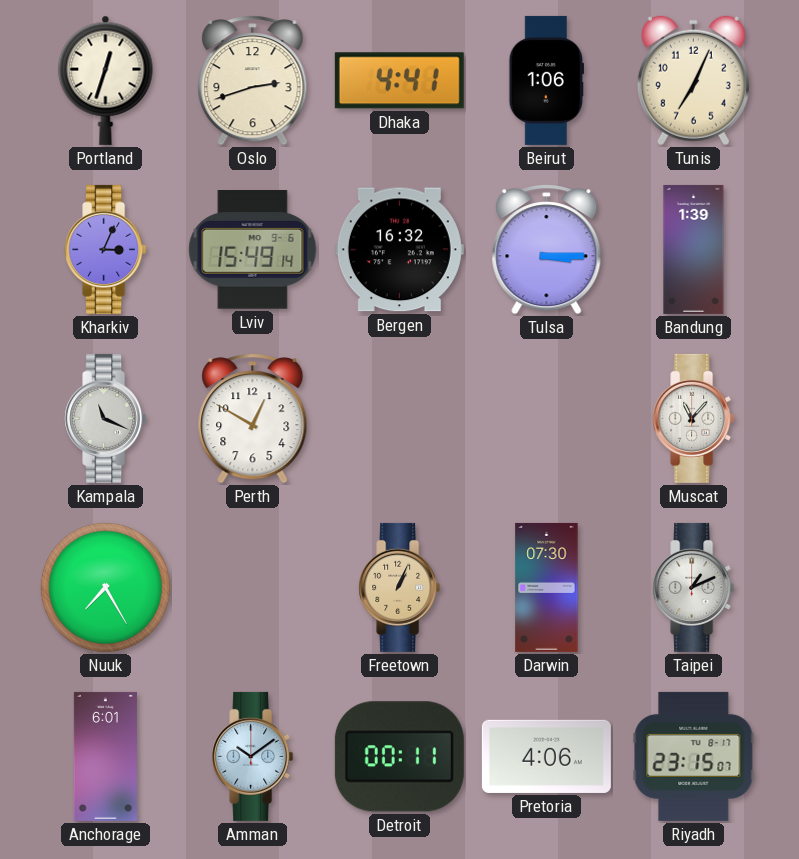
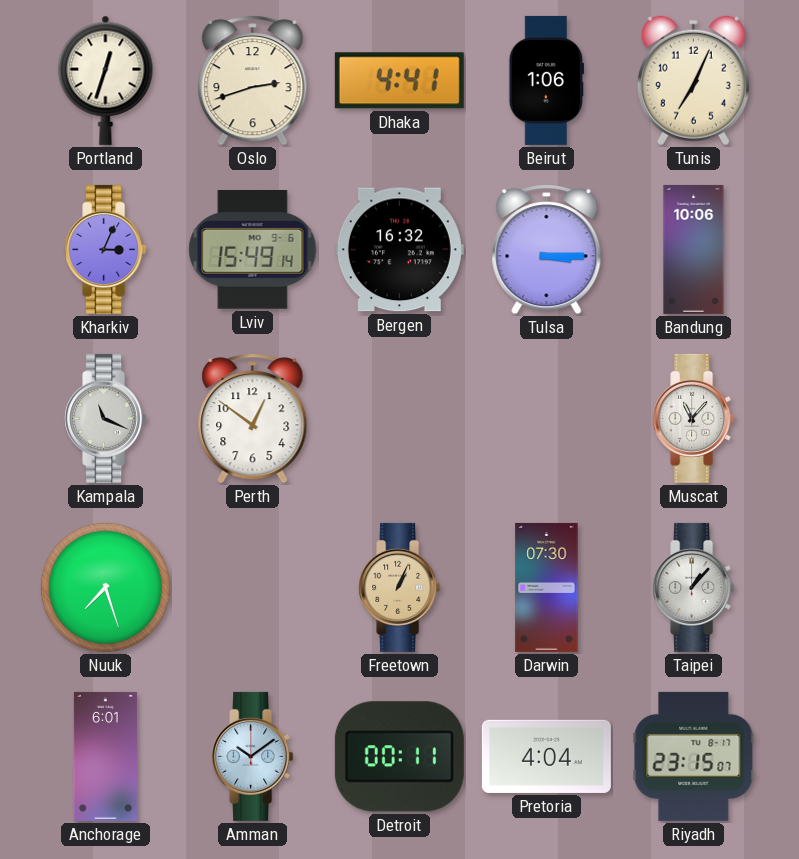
Bandung: 1:39 -> 10:06
Perth: 12:50 -> 12:51
Nuuk: 7:25 -> 7:27
Taipei: 1:11 -> 1:07
Pretoria: 4:06 -> 4:04
